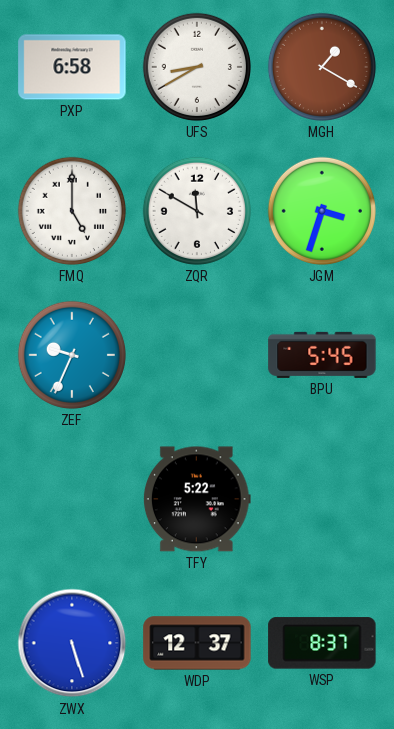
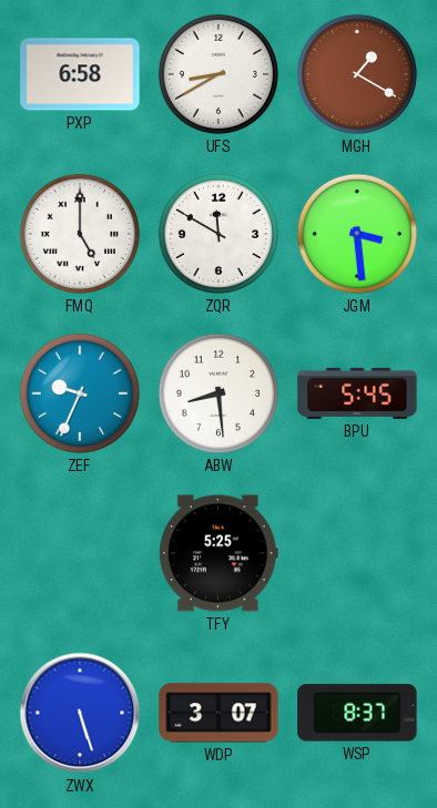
JGM: 3:33 -> 3:29
ABW: none -> 8:29
TFY: 5:22 -> 5:25
WDP: 12:37 -> 3:07
